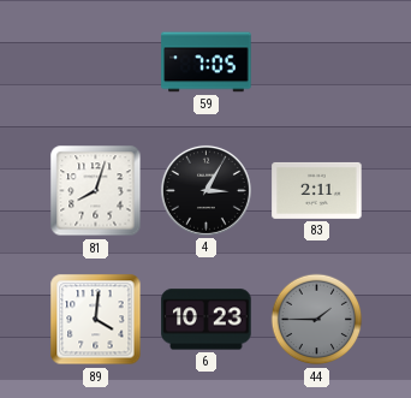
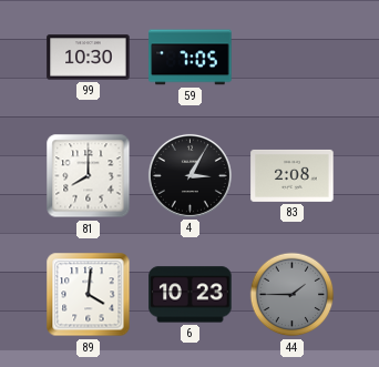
99: none -> 10:30
81: 8:03 -> 8:00
83: 2:11 -> 2:08
